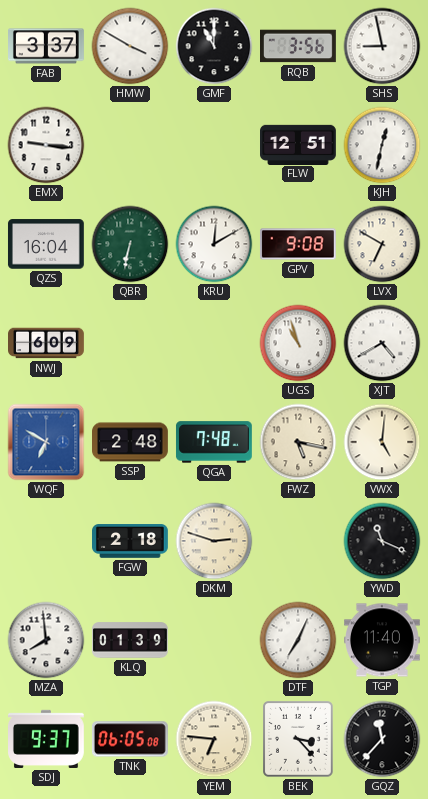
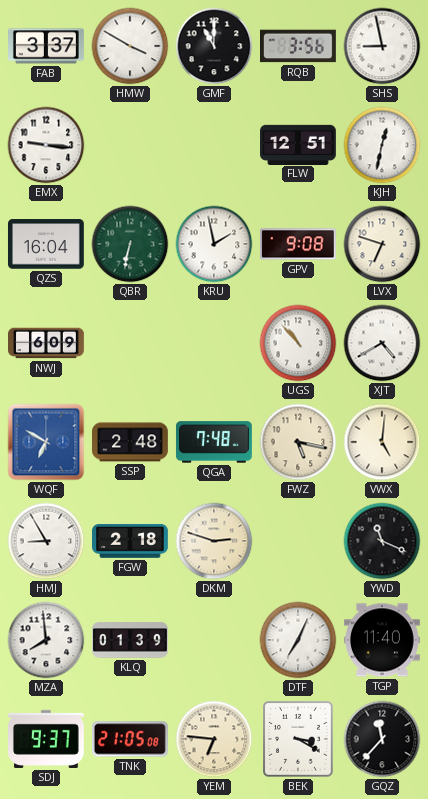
KRU: 12:10 -> 1:58
LVX: 6:50 -> 6:48
UGS: 10:57 -> 10:53
HMJ: none -> 8:55
TNK: 06:05 -> 21:05
BEK: 3:23 -> 3:20
